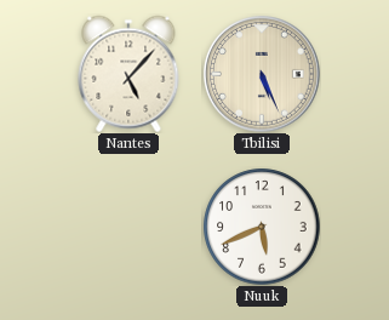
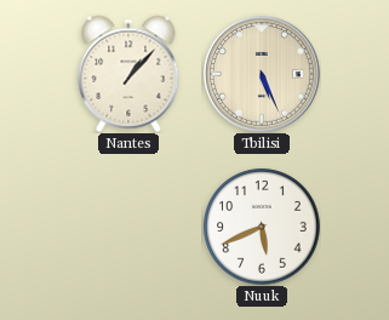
Nantes: 5:07 -> 1:07
